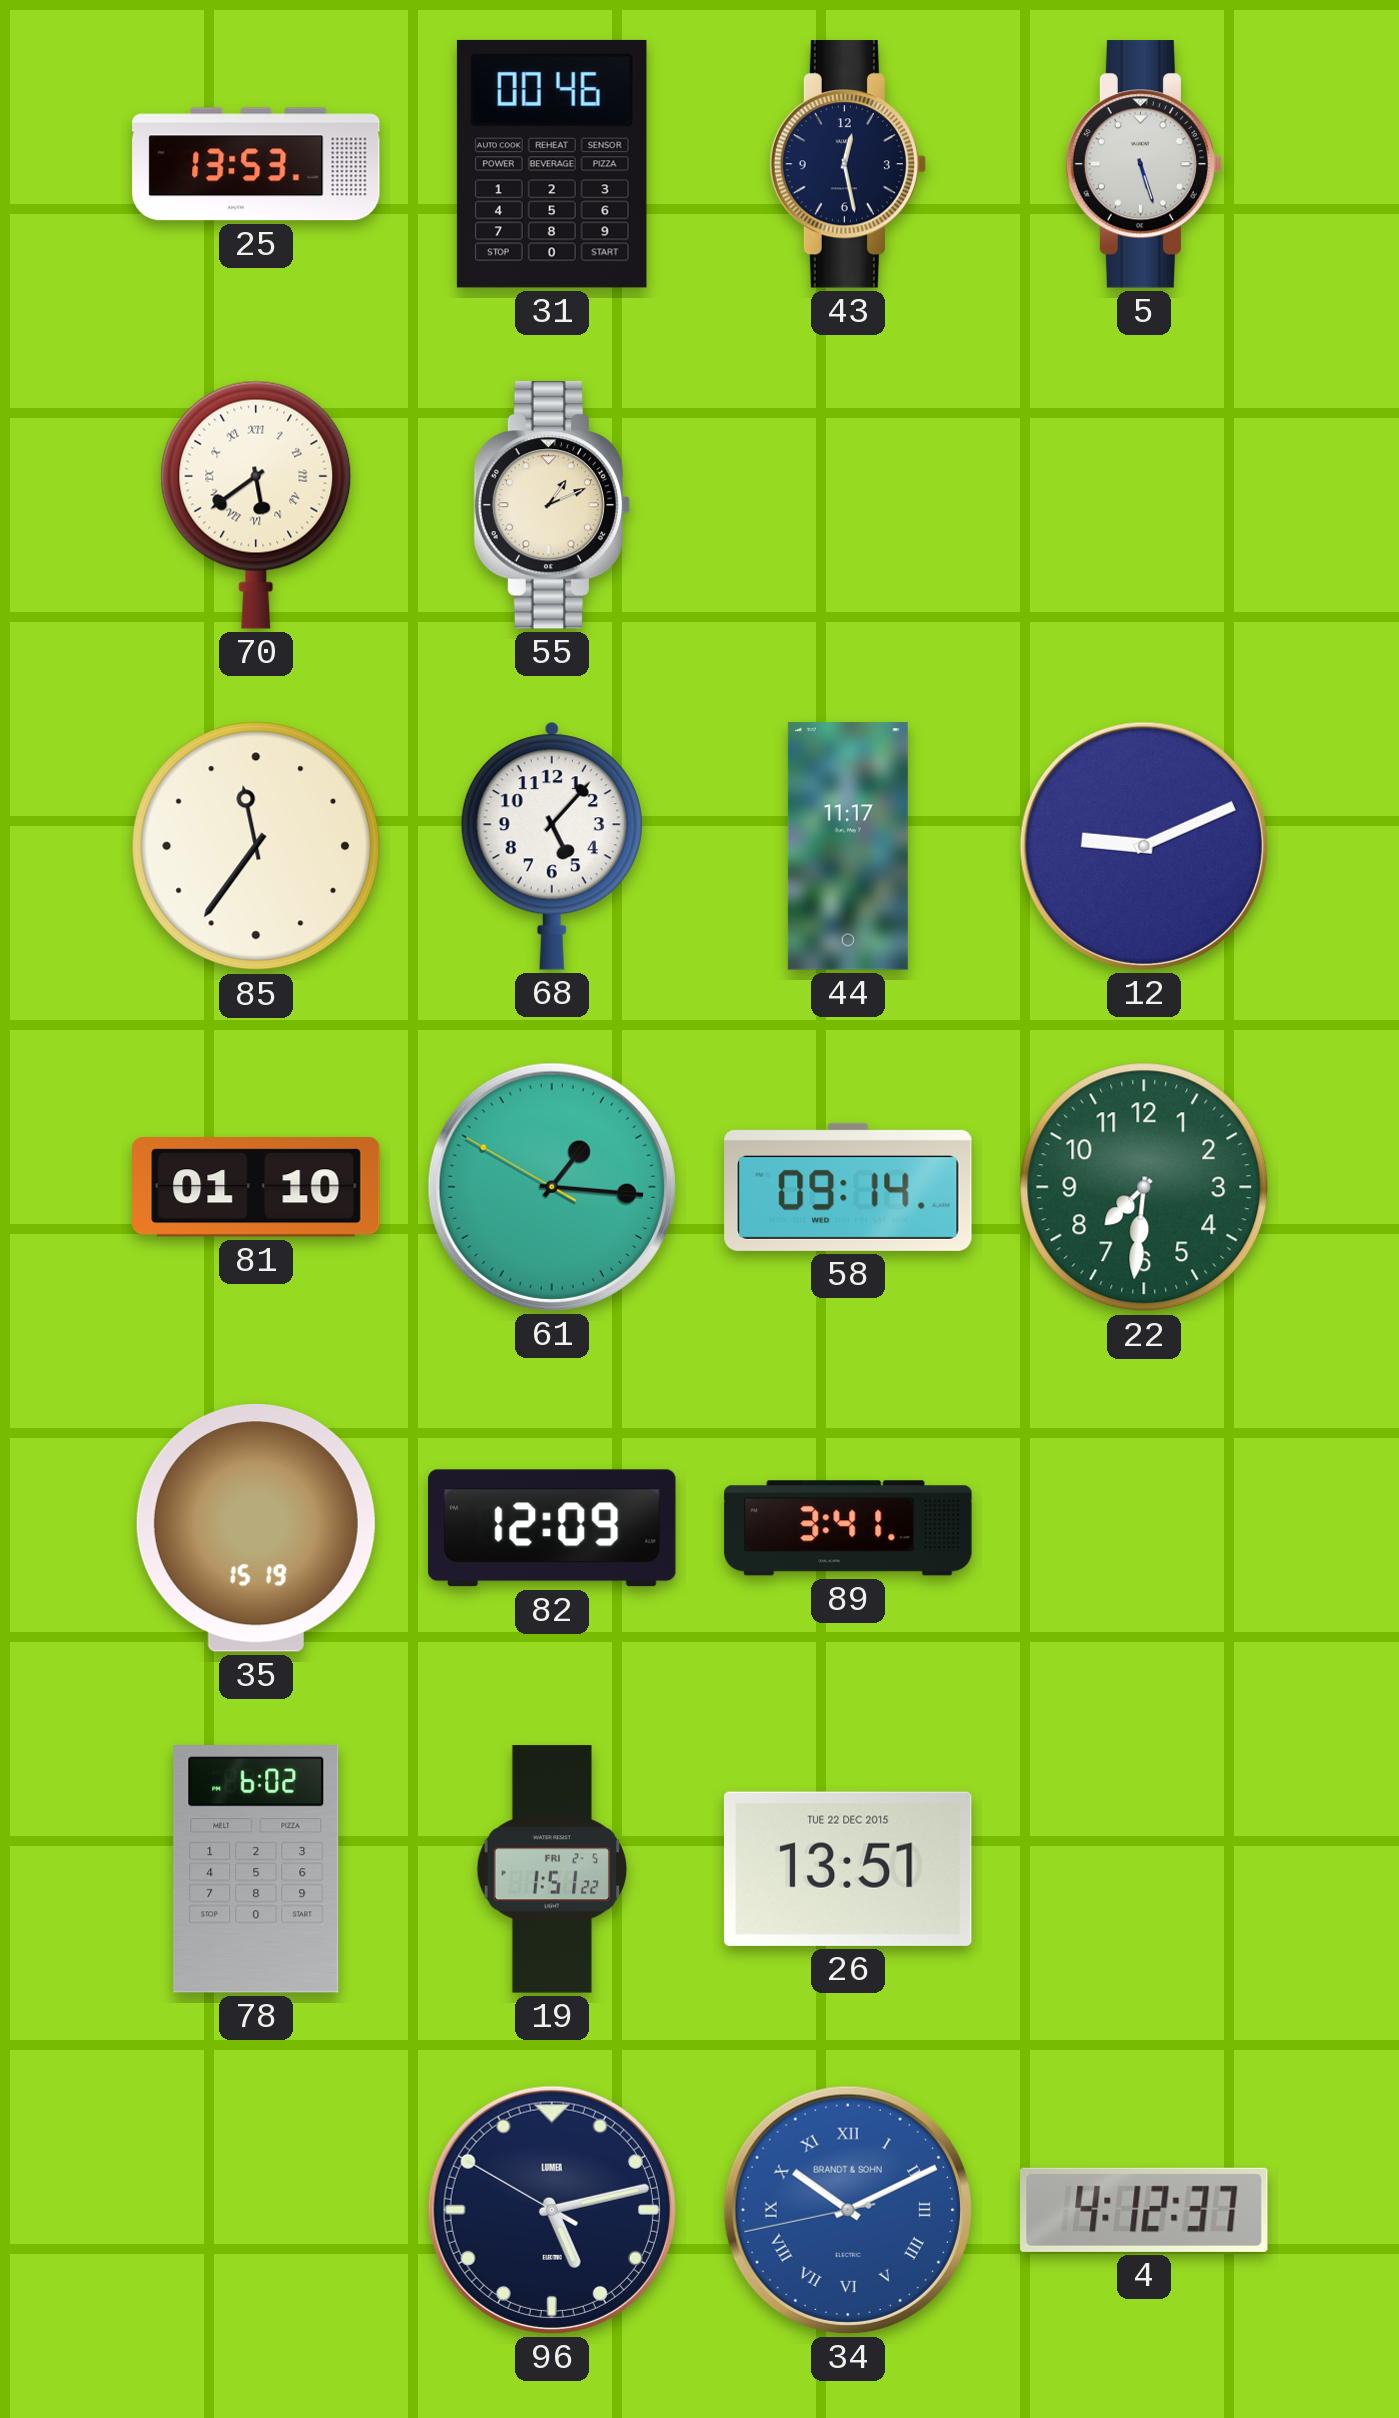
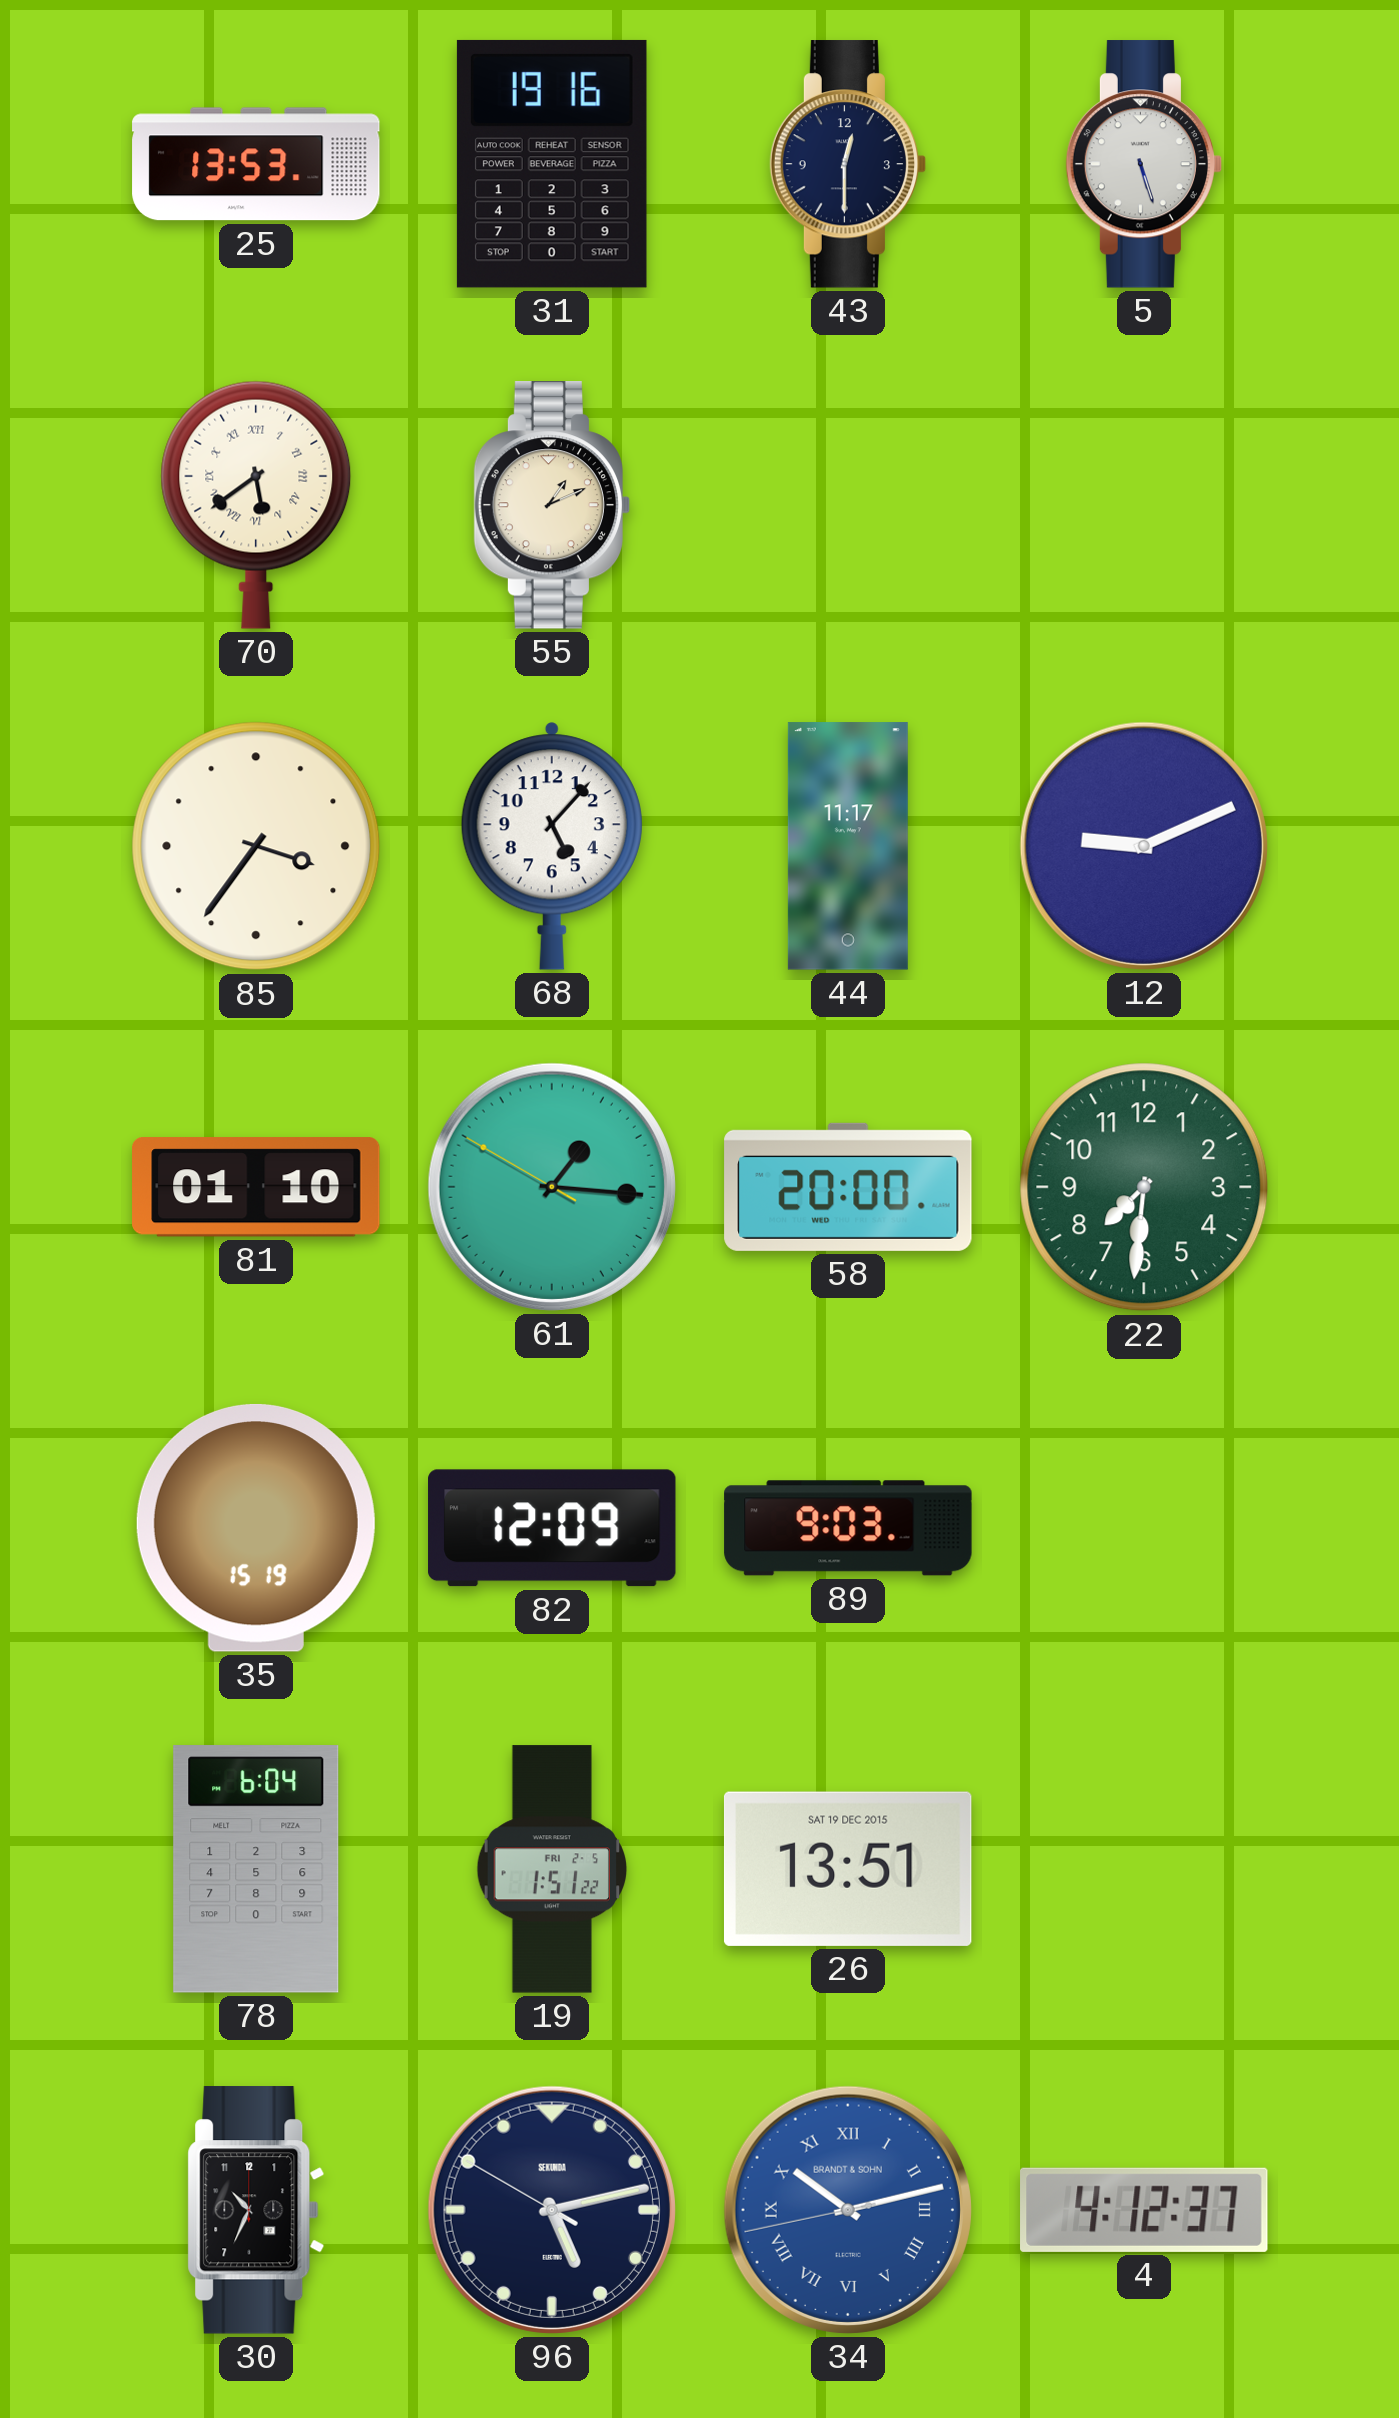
31: 00:46 -> 19:16
43: 12:28 -> 12:30
85: 11:36 -> 3:36
58: 09:14 -> 20:00
89: 3:41 -> 9:03
78: 6:02 -> 6:04
26 date: TUE 22 DEC 2015 -> SAT 19 DEC 2015
30: none -> 10:34
96 brand: LUMEA -> SEKUNDA
34: 10:10 -> 10:12
